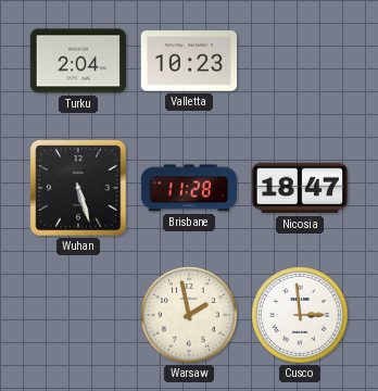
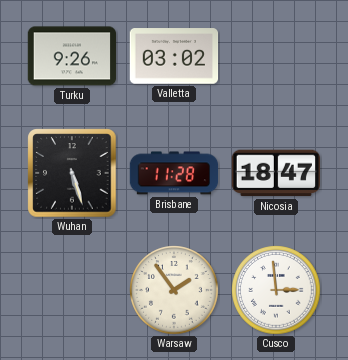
Turku: 2:04 -> 9:26
Valletta: 10:23 -> 03:02
Warsaw: 1:58 -> 1:54
